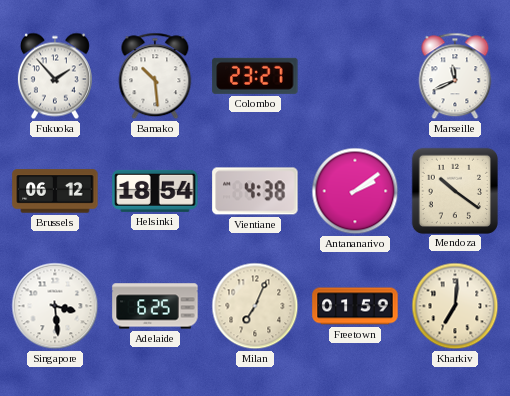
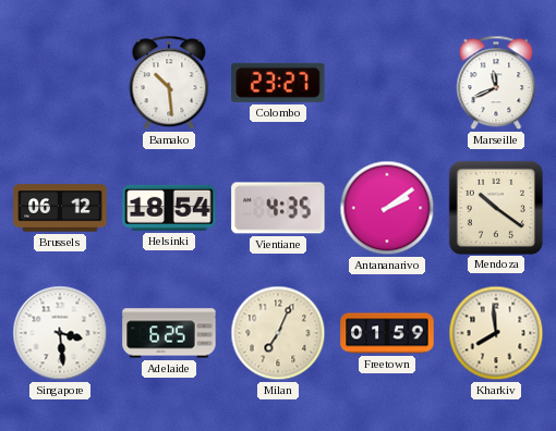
Fukuoka: 1:53 -> none
Vientiane: 4:38 -> 4:35
Kharkiv: 7:01 -> 7:59
